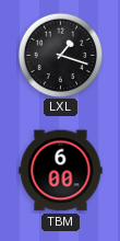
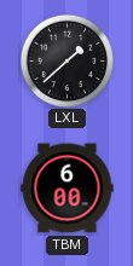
LXL: 1:18 -> 1:38
